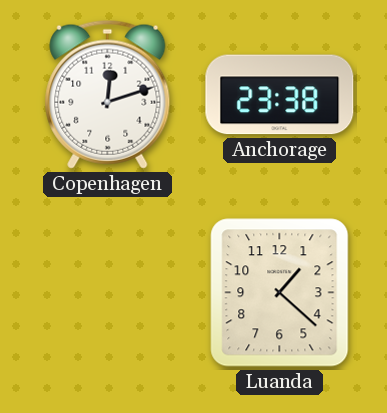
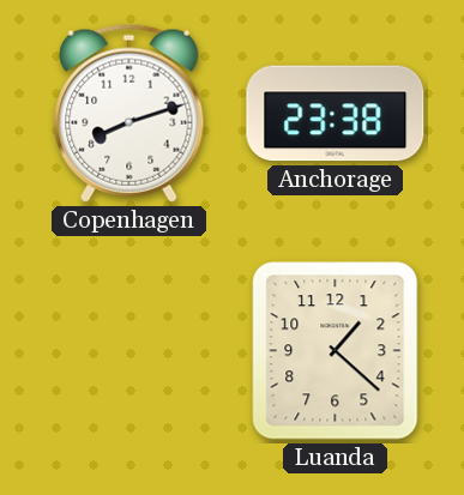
Copenhagen: 12:12 -> 8:12
